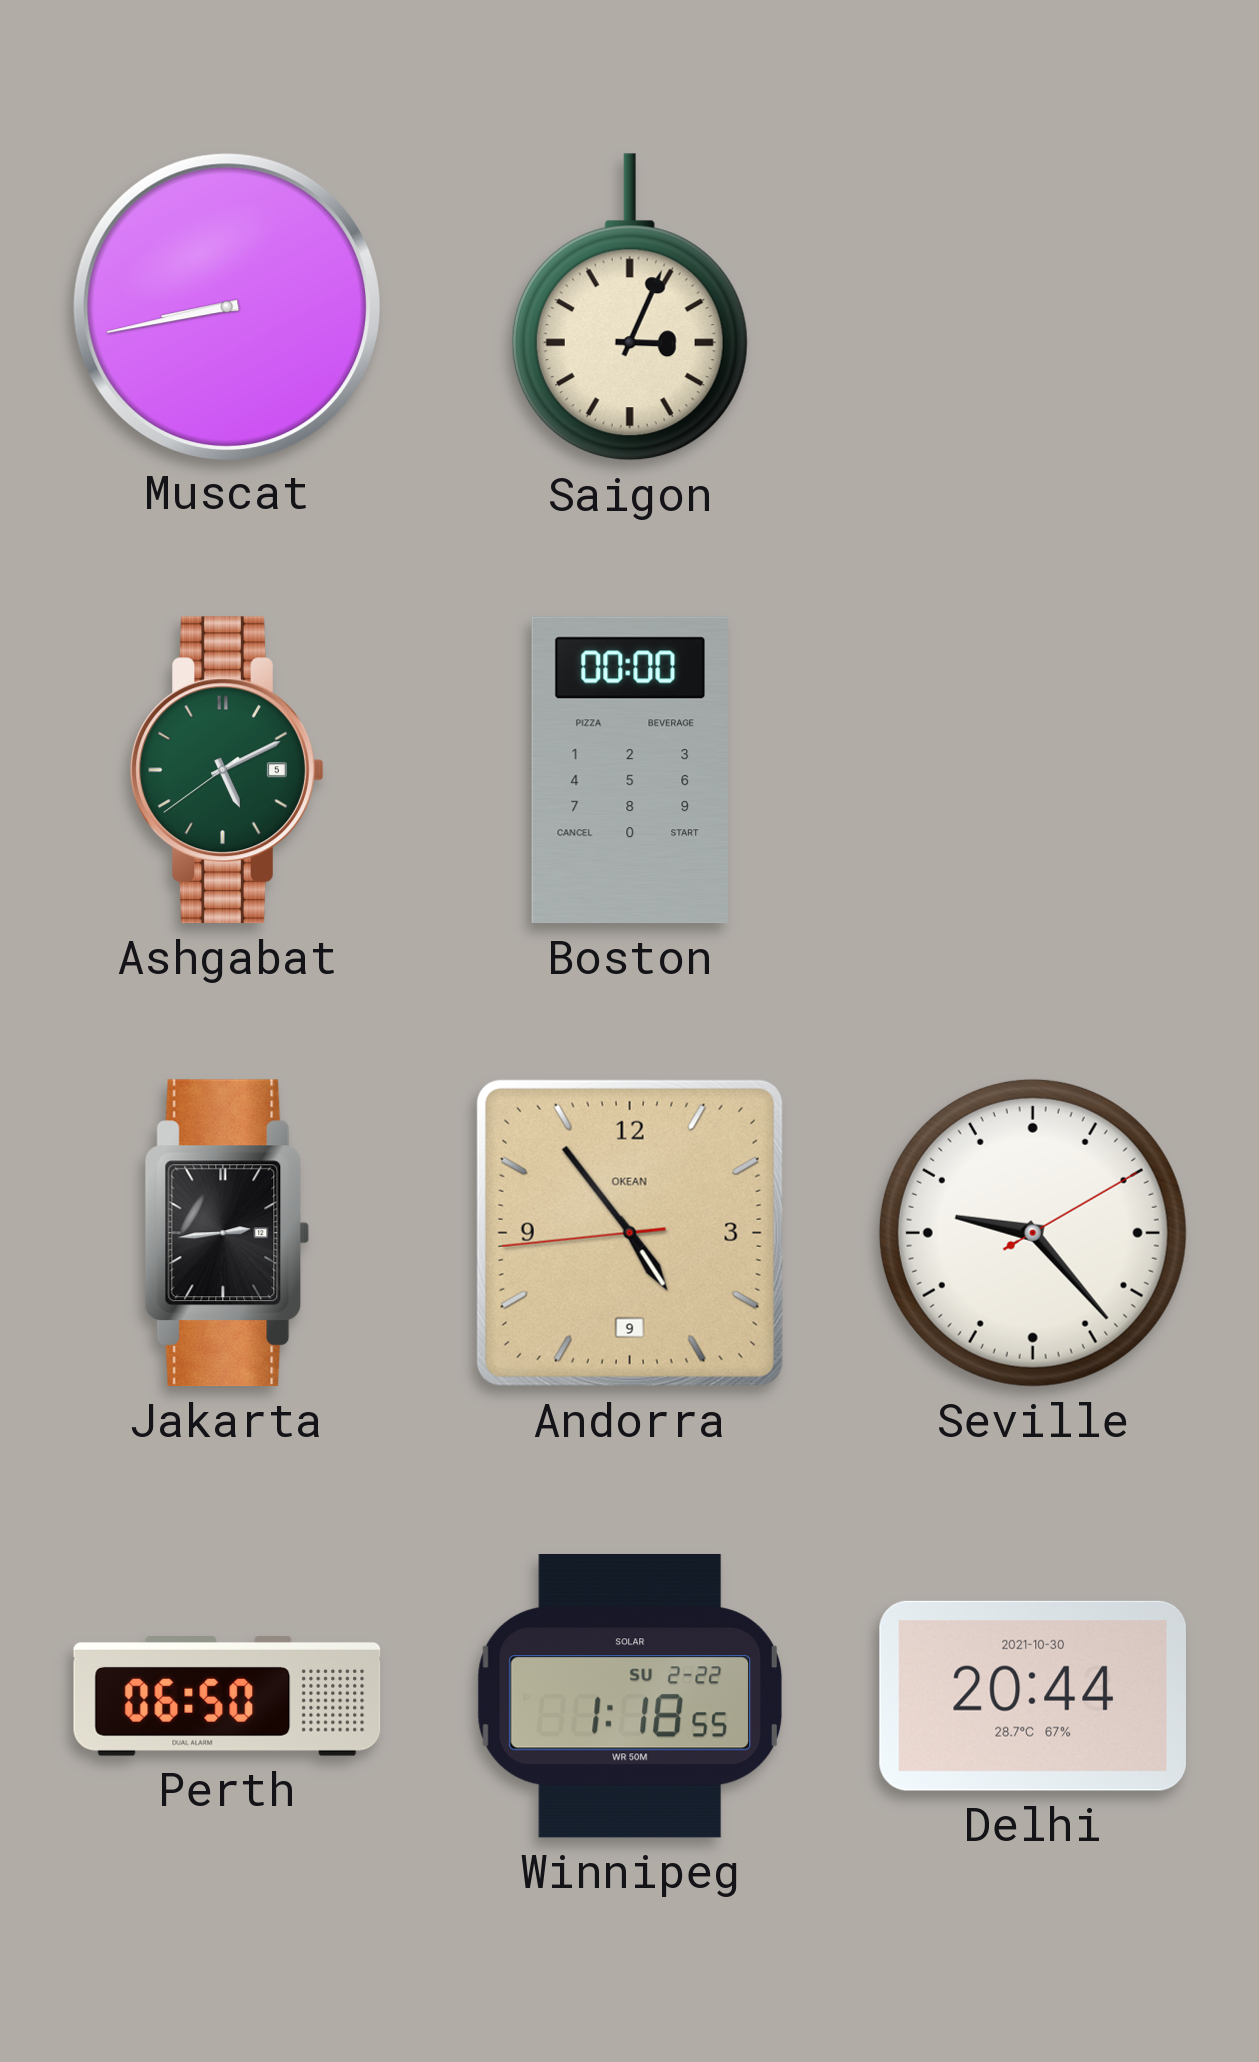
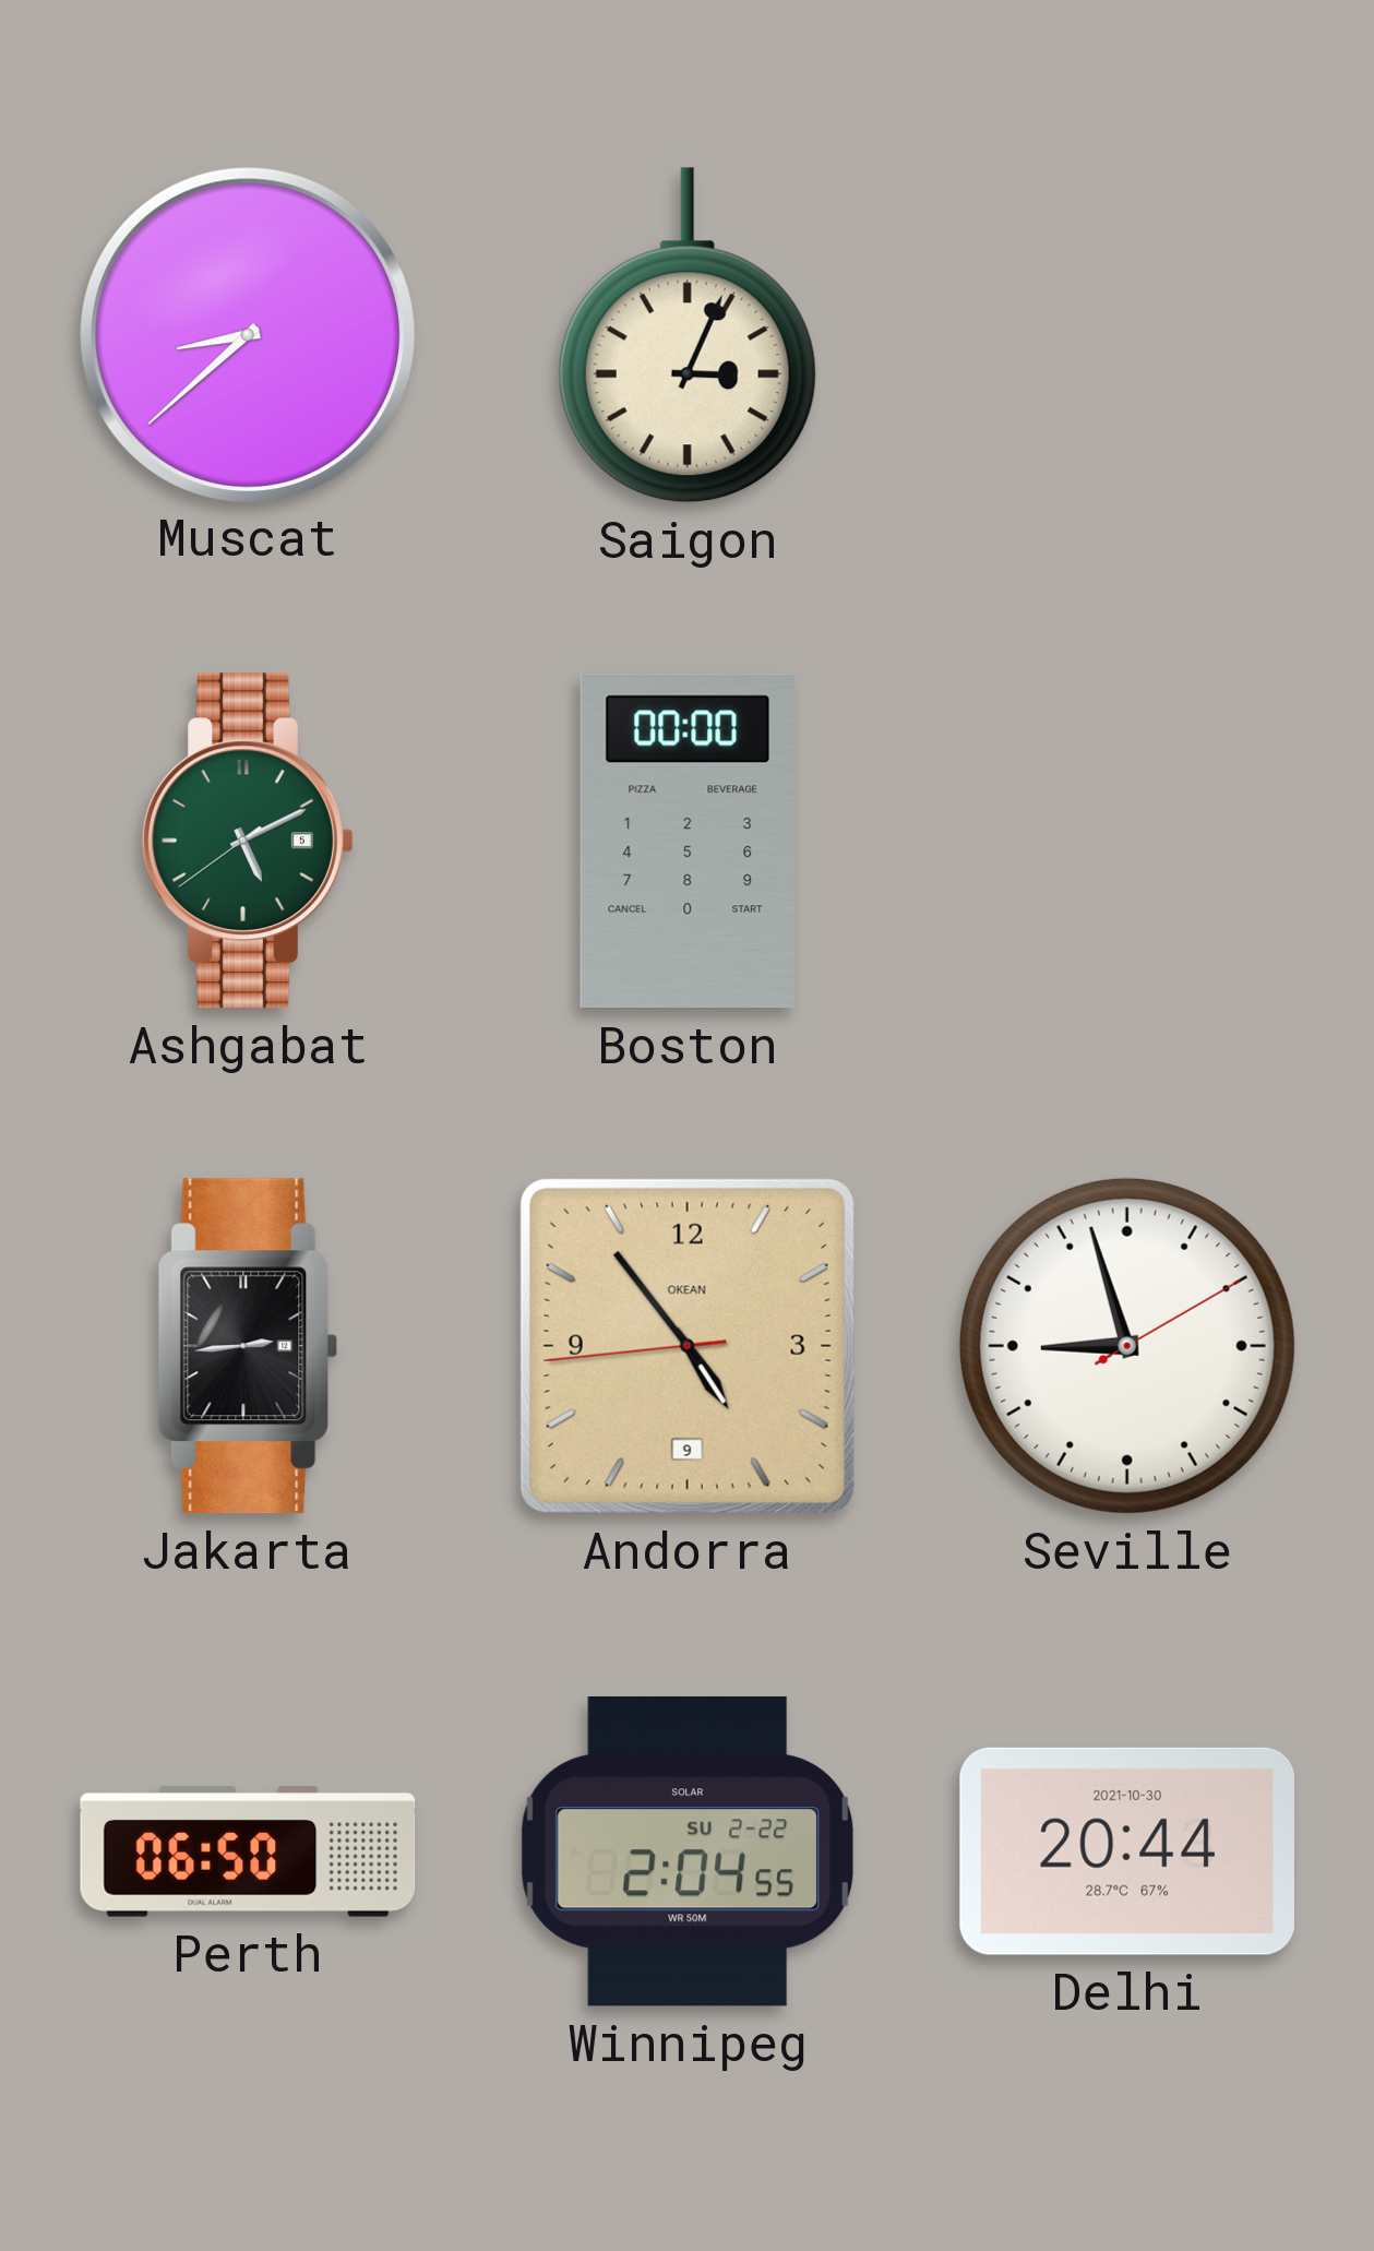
Muscat: 8:43 -> 8:38
Seville: 9:23 -> 8:57
Winnipeg: 1:18 -> 2:04
